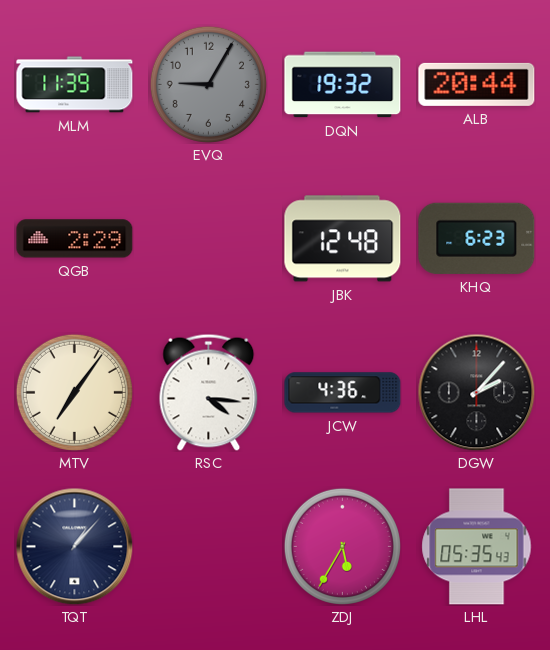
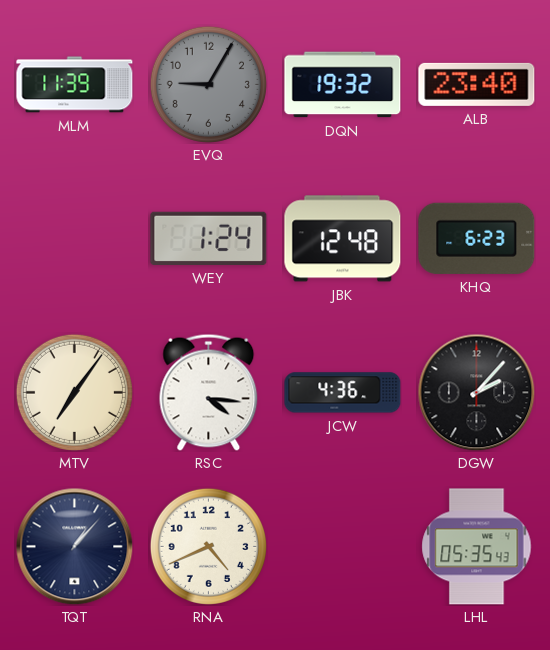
ALB: 20:44 -> 23:40
QGB: 2:29 -> none
WEY: none -> 1:24
RNA: none -> 4:41
ZDJ: 5:35 -> none
